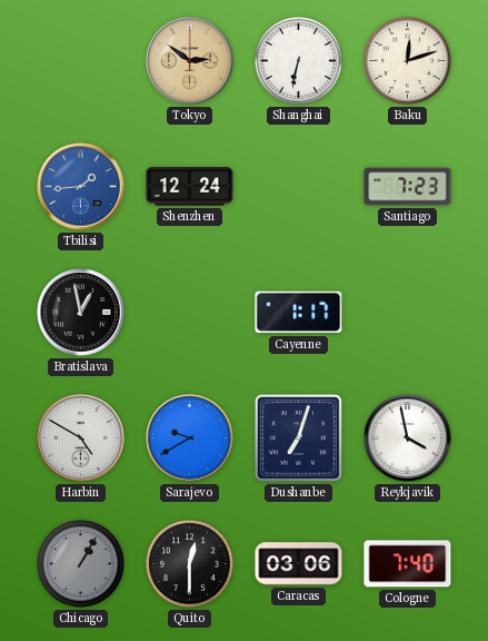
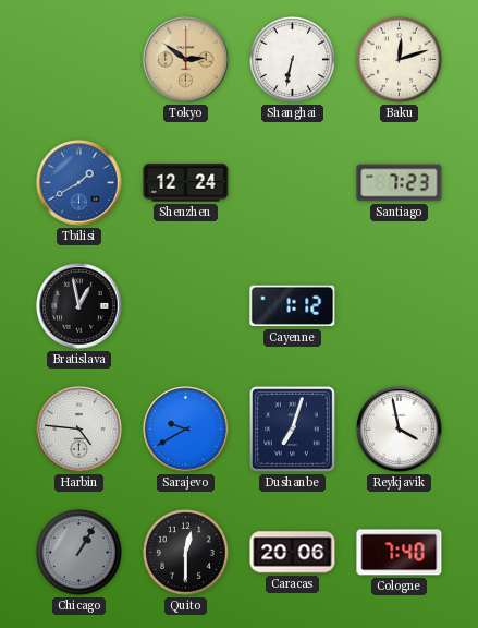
Tbilisi: 1:44 -> 1:40
Cayenne: 1:17 -> 1:12
Harbin: 4:50 -> 4:46
Caracas: 03:06 -> 20:06
